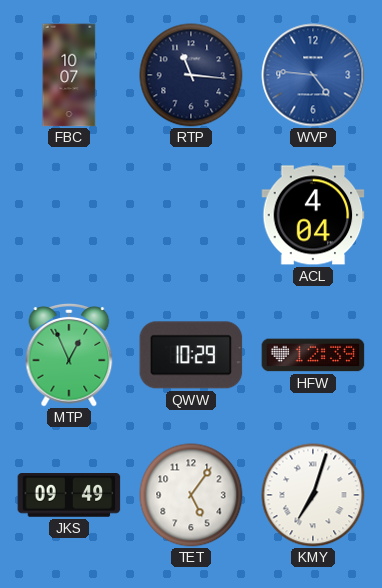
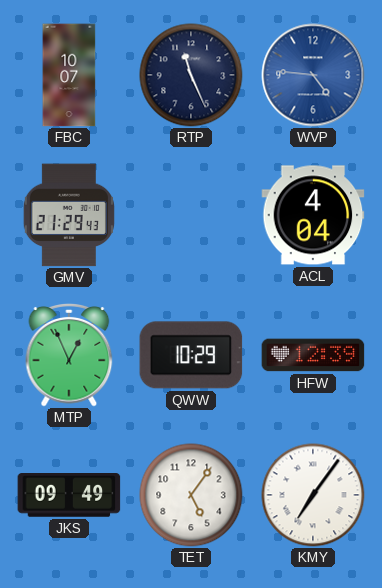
RTP: 11:16 -> 11:26
GMV: none -> 21:29
KMY: 7:03 -> 7:06
